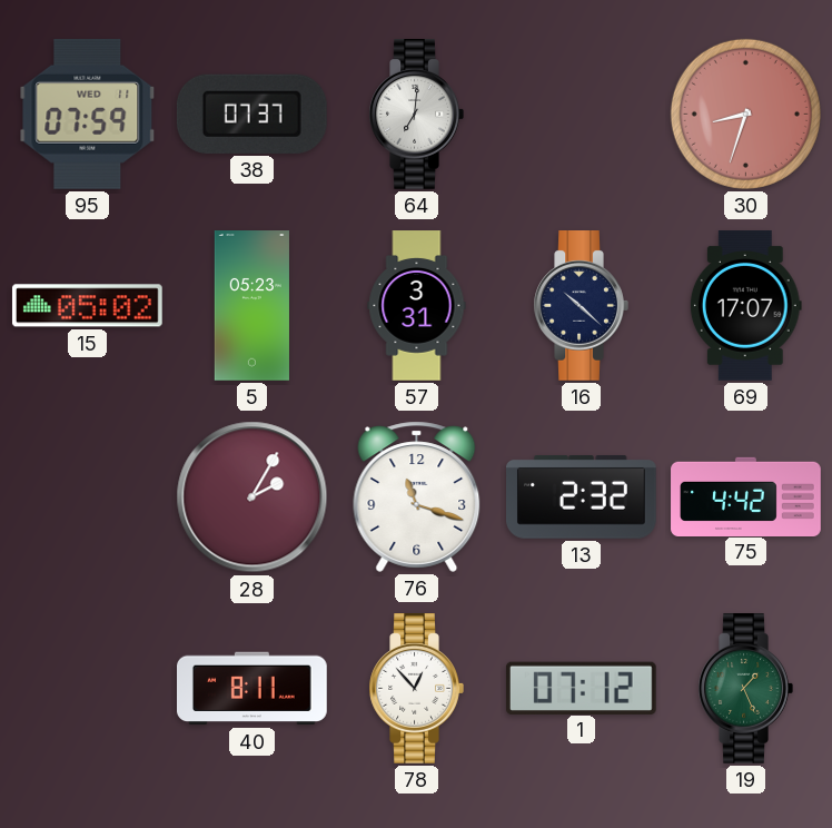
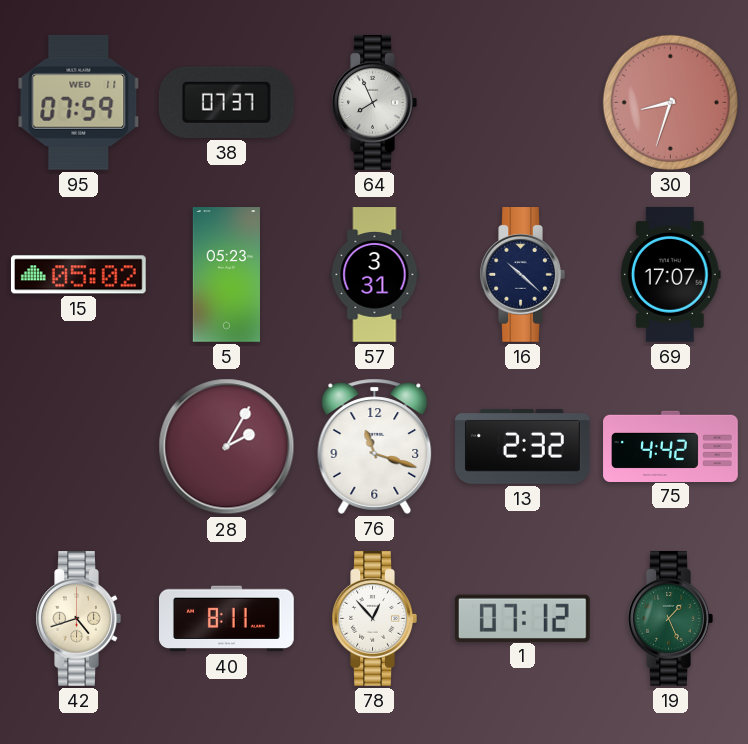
64: 7:01 -> 7:56
42: none -> 4:42
